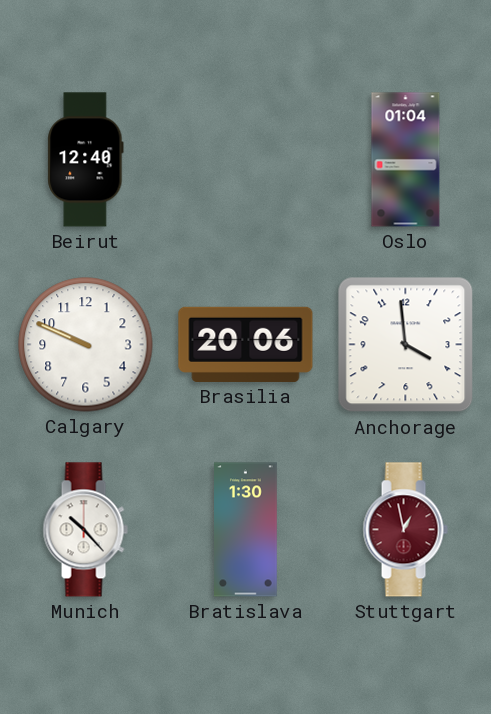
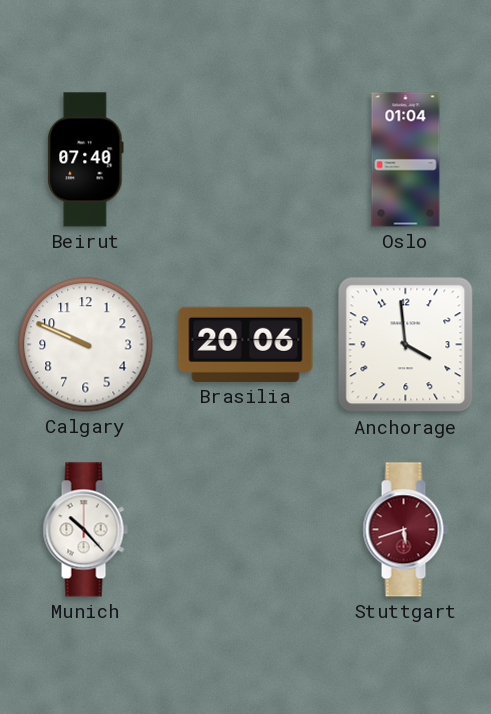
Beirut: 12:40 -> 07:40
Bratislava: 1:30 -> none
Stuttgart: 12:58 -> 5:42
